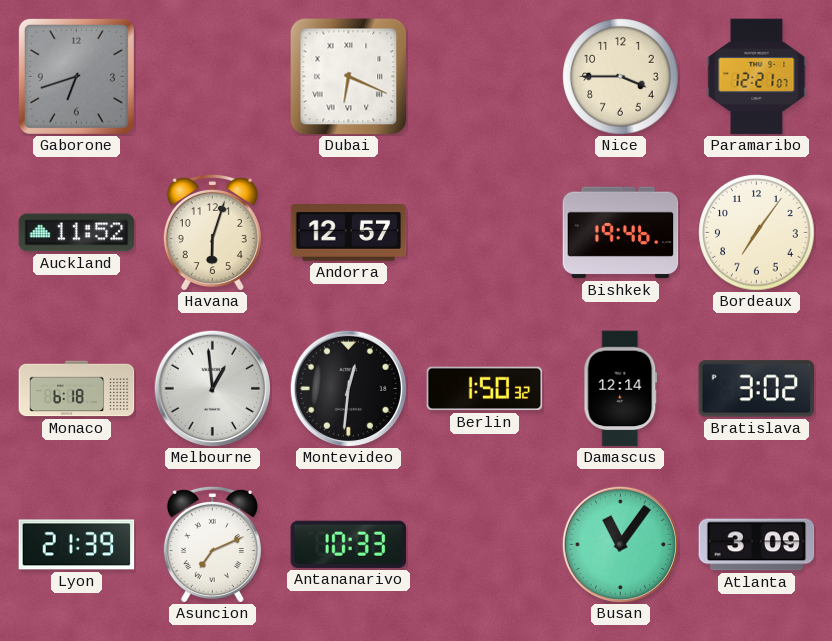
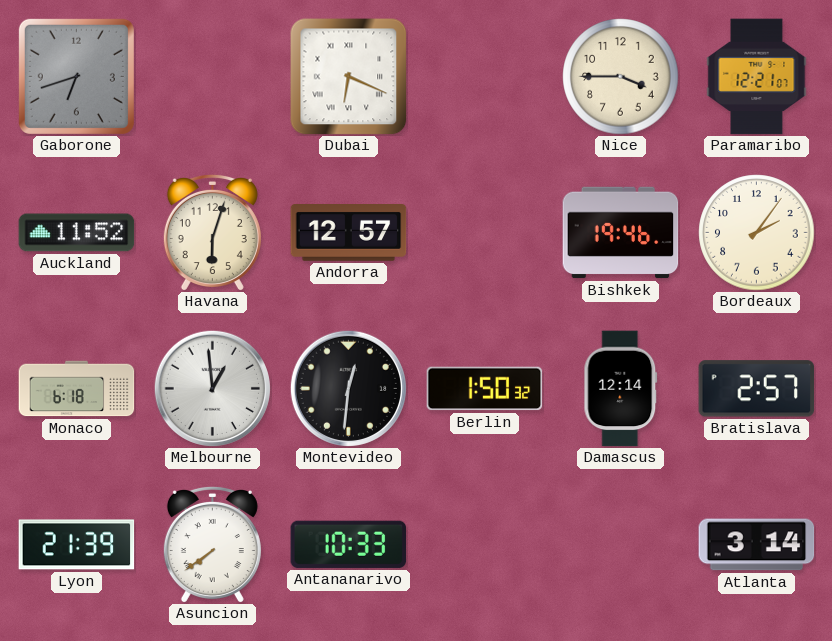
Bordeaux: 7:06 -> 2:06
Bratislava: 3:02 -> 2:57
Asuncion: 7:11 -> 7:39
Busan: 11:06 -> none
Atlanta: 3:09 -> 3:14
